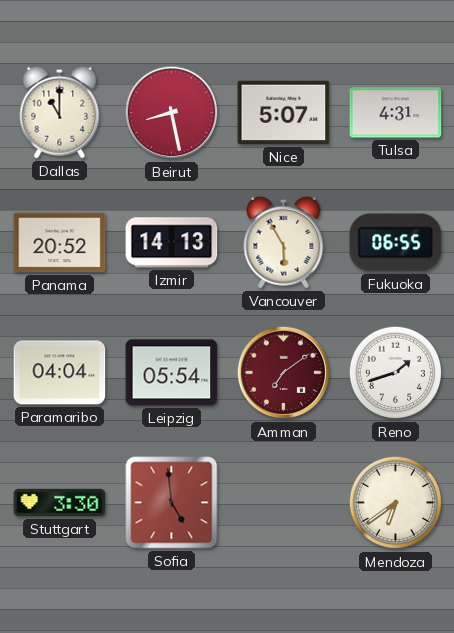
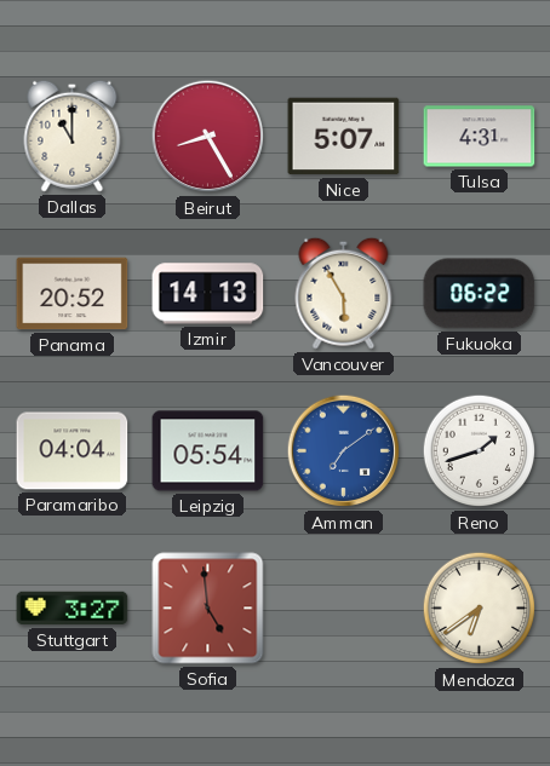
Beirut: 8:28 -> 8:25
Fukuoka: 06:55 -> 06:22
Amman dial: burgundy -> blue
Stuttgart: 3:30 -> 3:27
